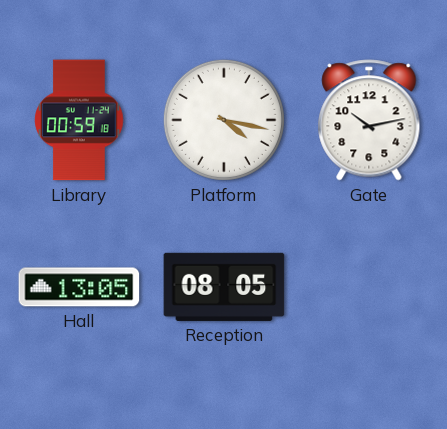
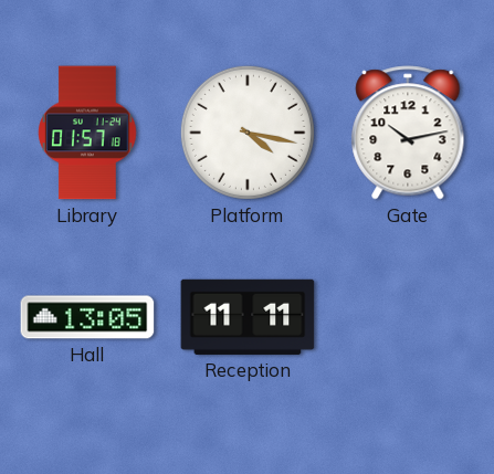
Library: 00:59 -> 01:57
Reception: 08:05 -> 11:11
